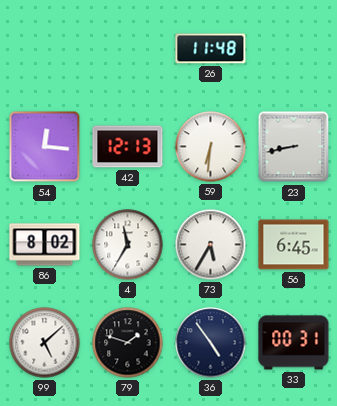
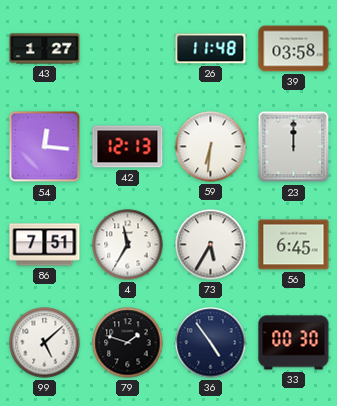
43: none -> 1:27
39: none -> 03:58
23: 8:43 -> 12:00
86: 8:02 -> 7:51
33: 00:31 -> 00:30
